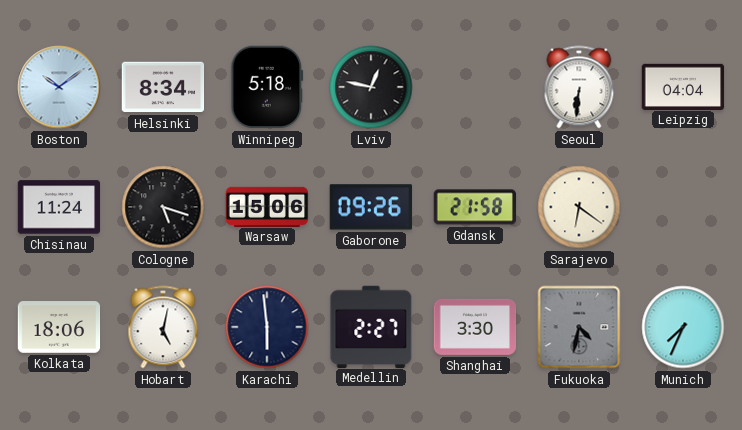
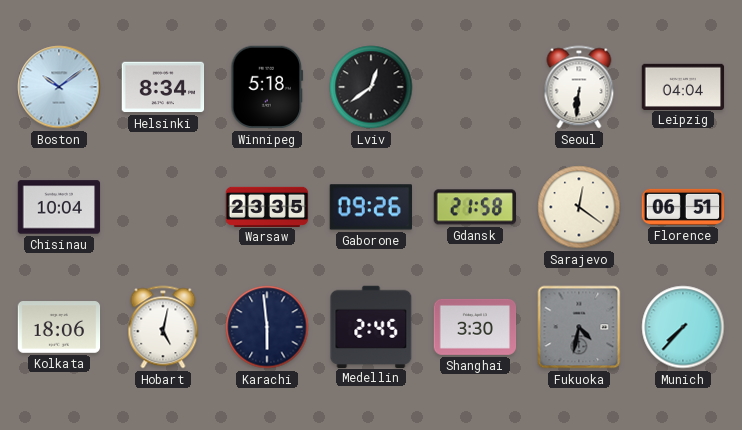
Lviv: 12:47 -> 12:39
Chisinau: 11:24 -> 10:04
Cologne: 5:18 -> none
Warsaw: 15:06 -> 23:35
Sarajevo: 6:21 -> 12:21
Florence: none -> 06:51
Medellin: 2:27 -> 2:45
Munich: 7:34 -> 7:37
